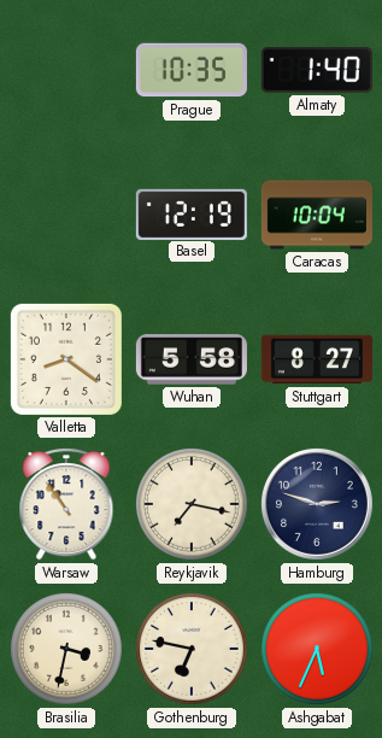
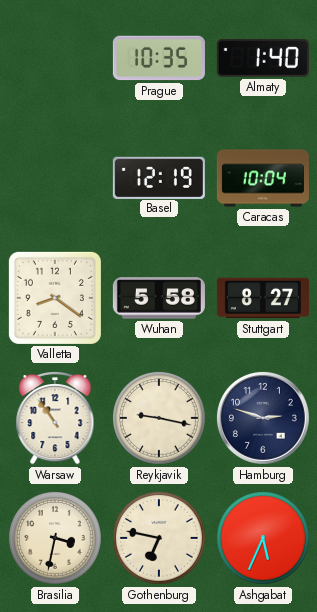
Reykjavik: 7:17 -> 9:17
